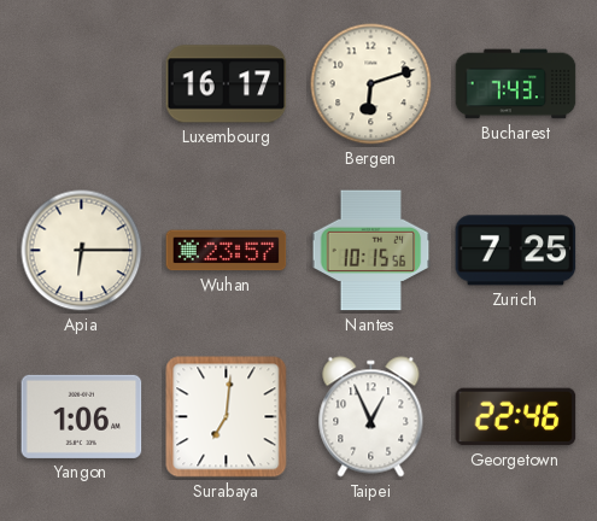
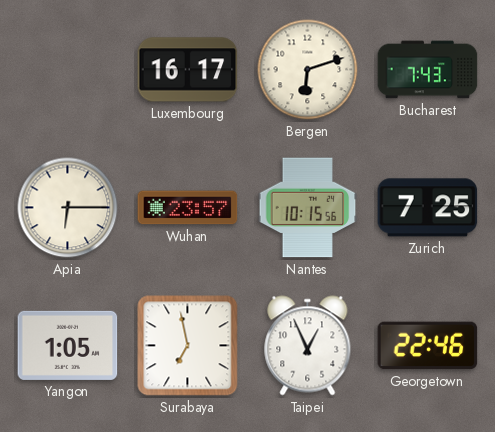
Yangon: 1:06 -> 1:05
Surabaya: 7:01 -> 6:58
